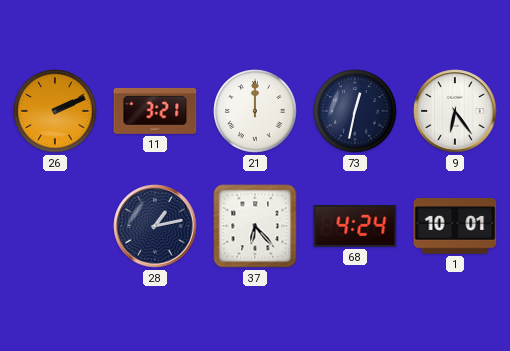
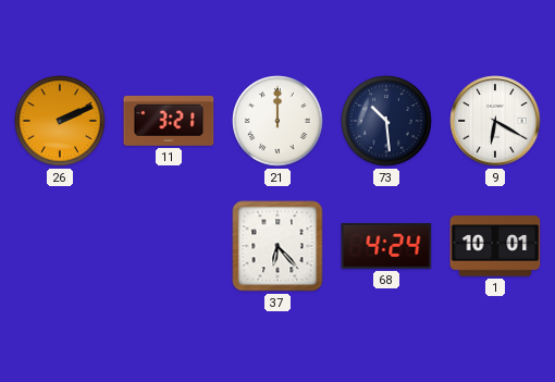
73: 12:32 -> 10:29
9: 6:24 -> 6:20
28: 1:13 -> none
